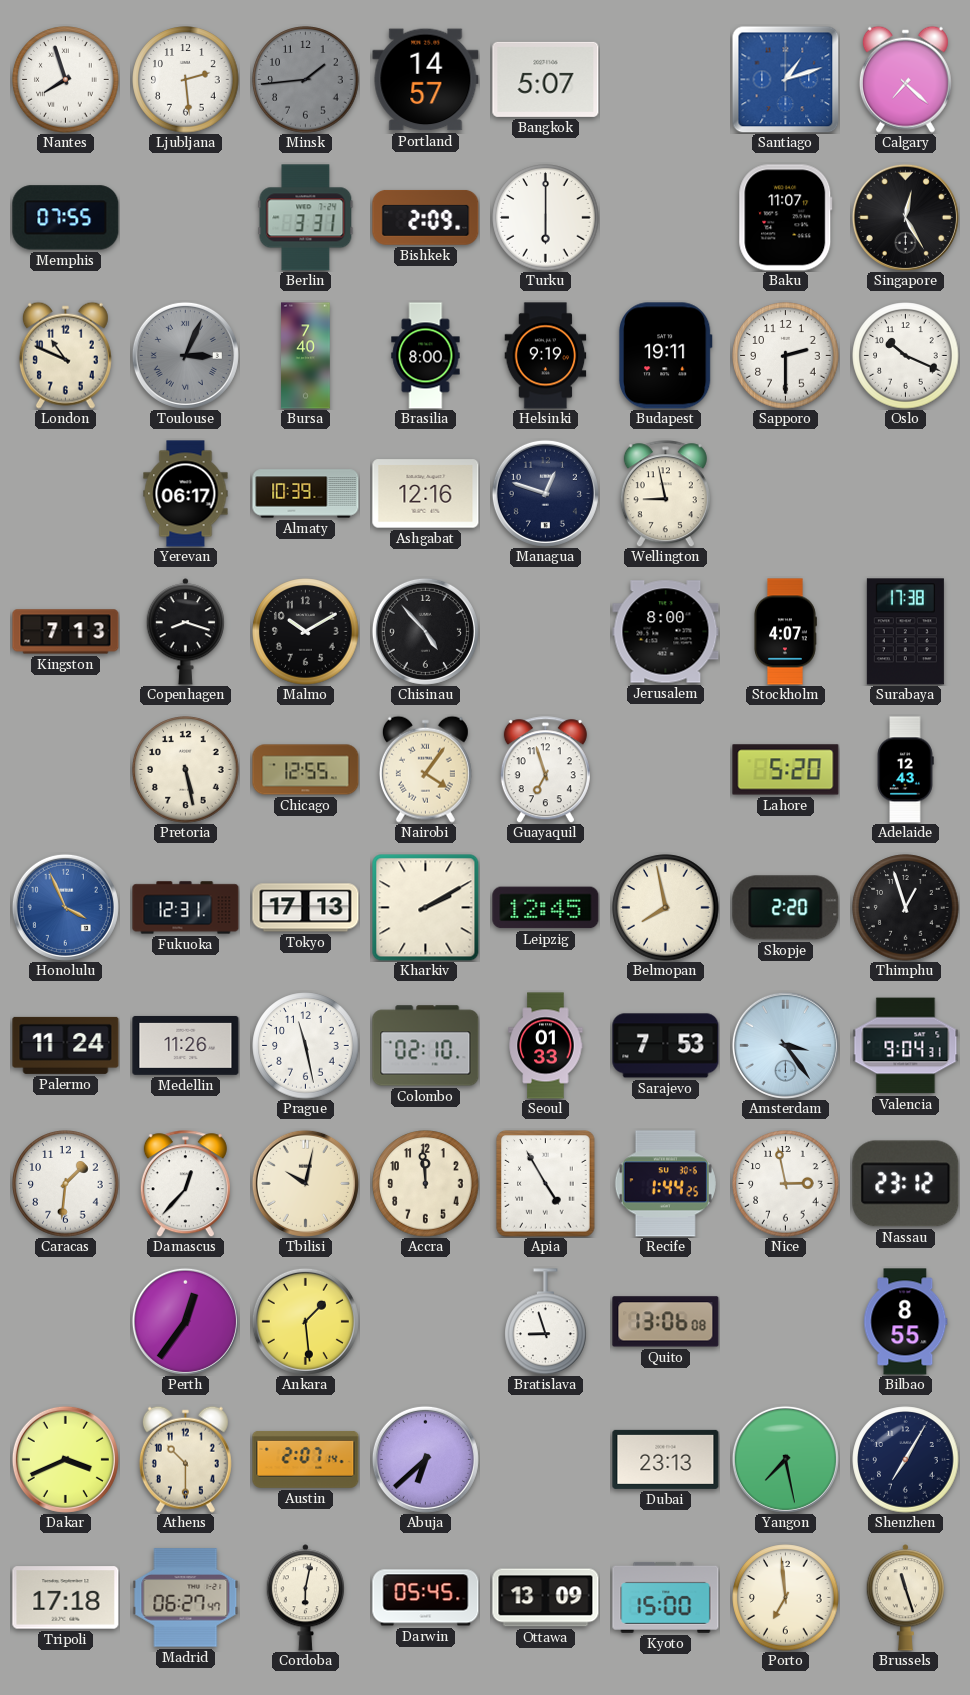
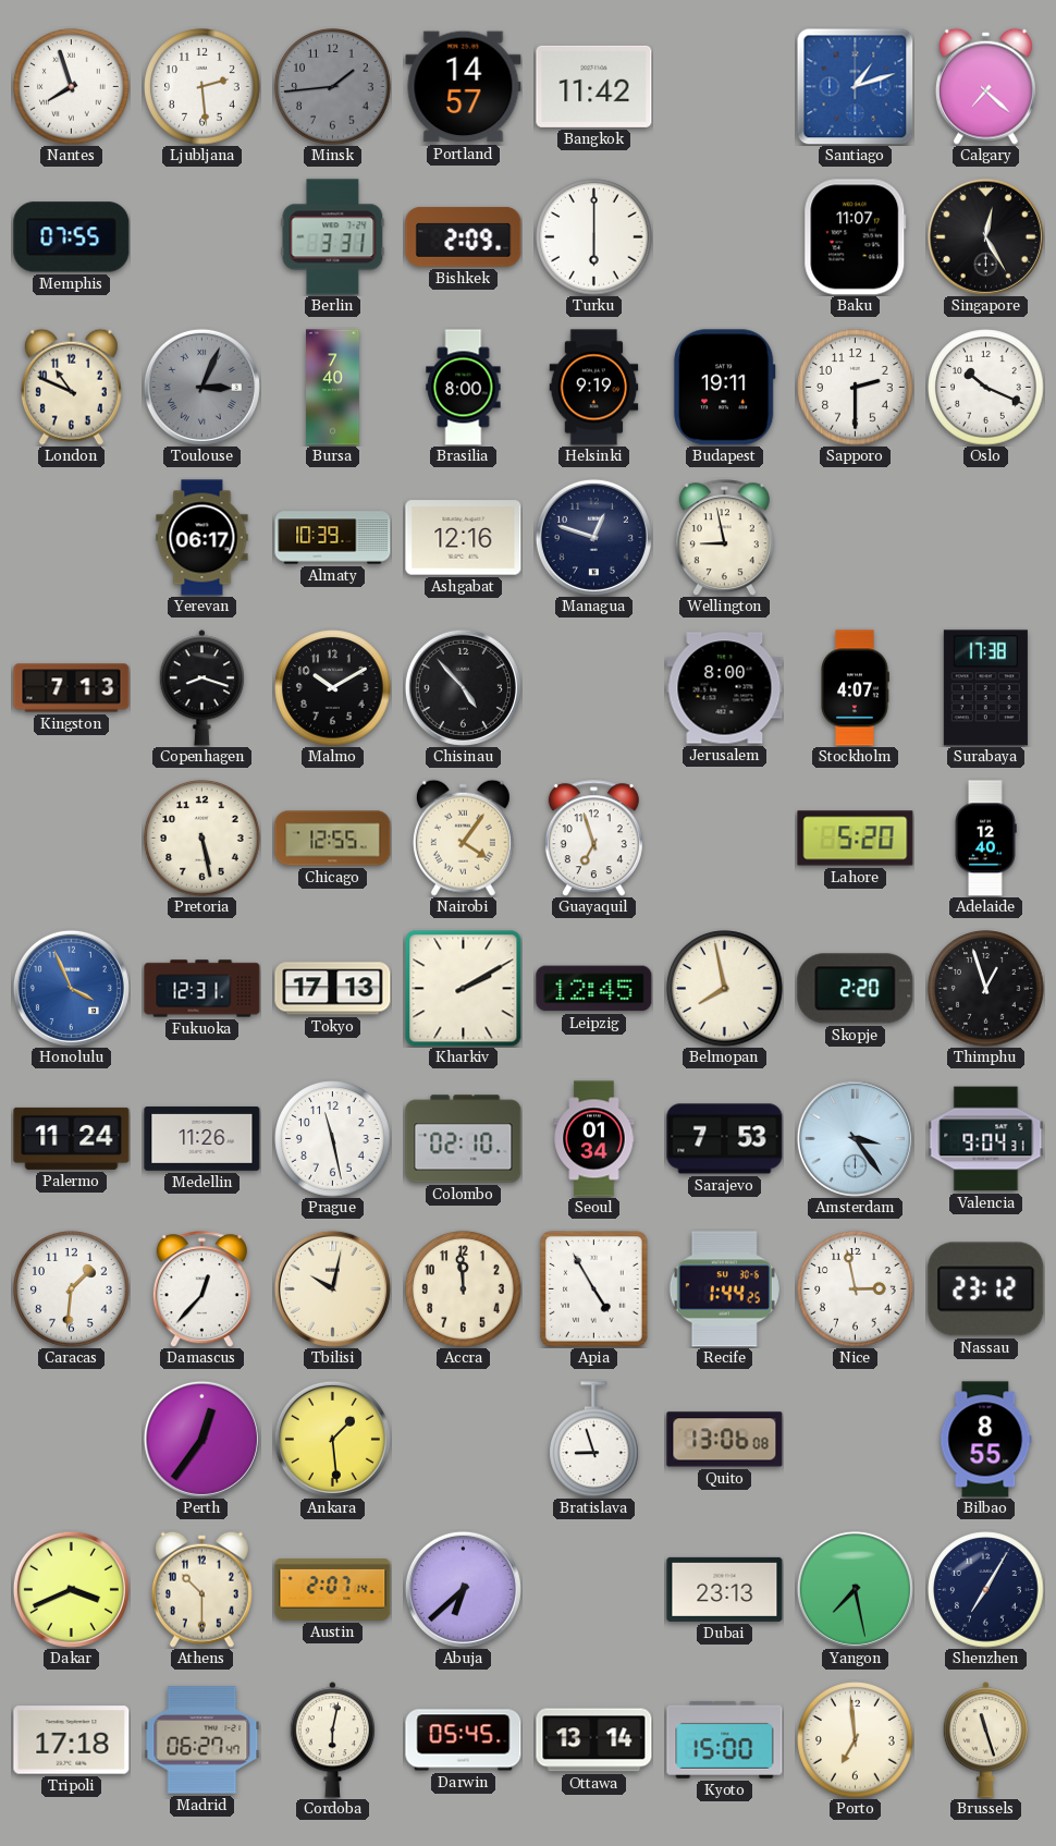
Bangkok: 5:07 -> 11:42
Adelaide: 12:43 -> 12:40
Seoul: 01:33 -> 01:34
Ottawa: 13:09 -> 13:14
